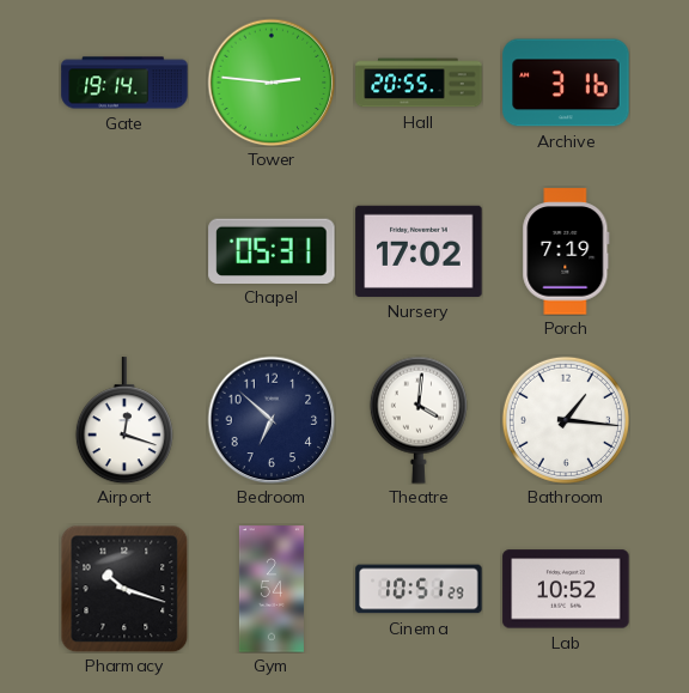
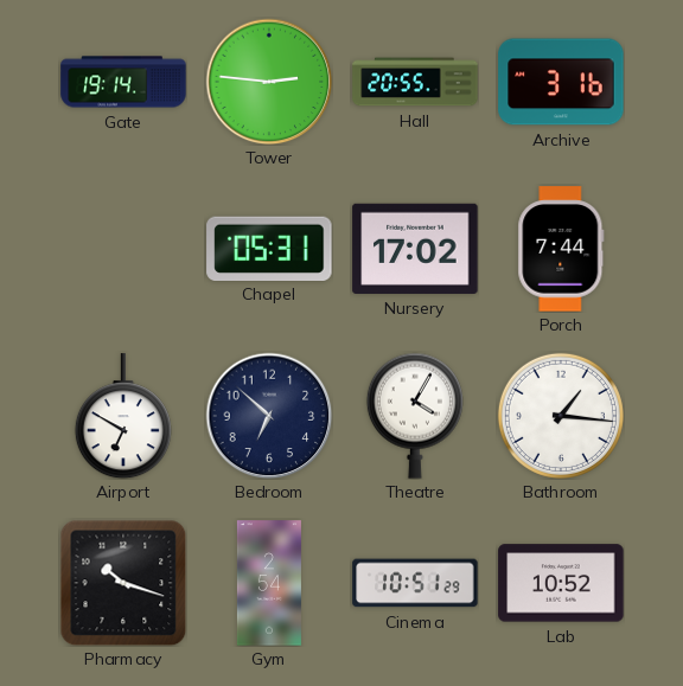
Porch: 7:19 -> 7:44
Airport: 12:18 -> 6:50
Theatre: 4:01 -> 4:05
